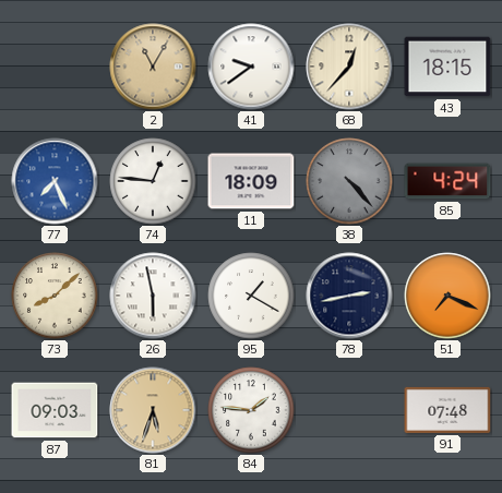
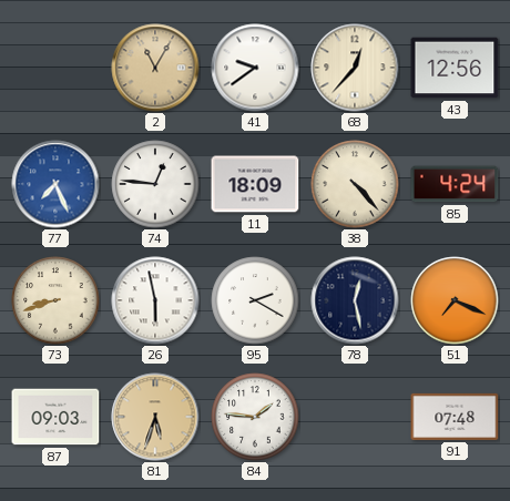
43: 18:15 -> 12:56
38 dial: grey -> cream
73: 8:08 -> 8:42
95: 1:20 -> 2:20
78: 2:43 -> 12:28
